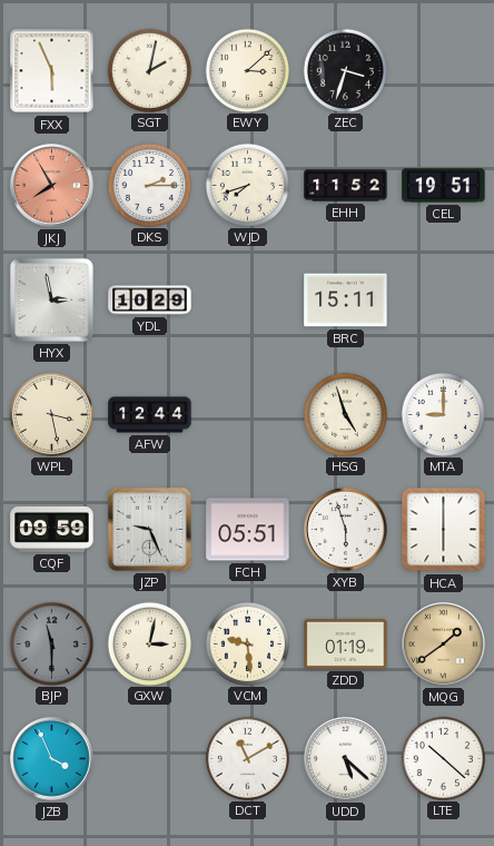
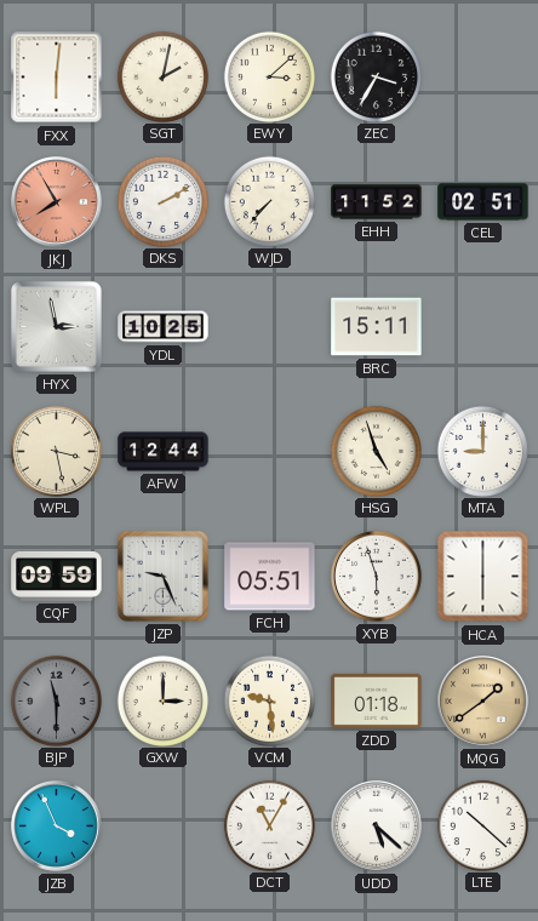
FXX: 5:56 -> 6:01
ZEC: 3:33 -> 3:35
DKS: 2:15 -> 2:10
WJD: 7:42 -> 7:37
CEL: 19:51 -> 02:51
YDL: 10:29 -> 10:25
GXW: 3:02 -> 3:00
ZDD: 01:19 -> 01:18
DCT: 11:10 -> 11:05
